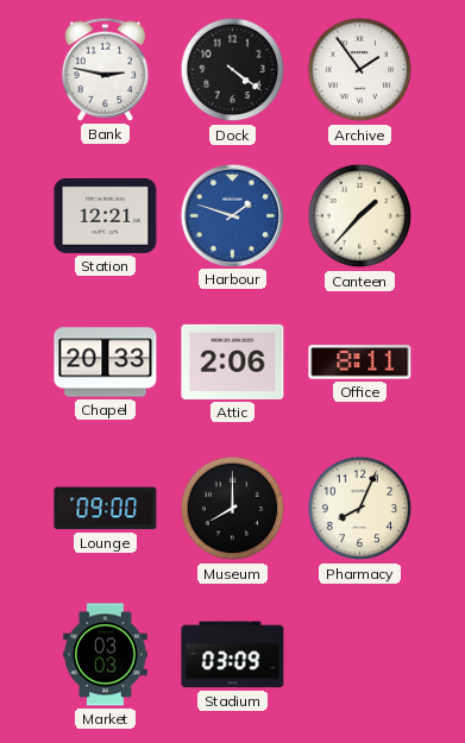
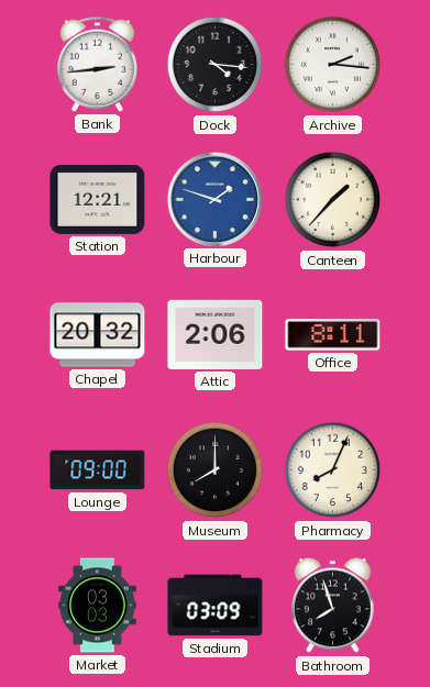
Bank: 2:47 -> 2:44
Dock: 4:21 -> 4:16
Archive: 1:54 -> 2:16
Chapel: 20:33 -> 20:32
Bathroom: none -> 7:57
